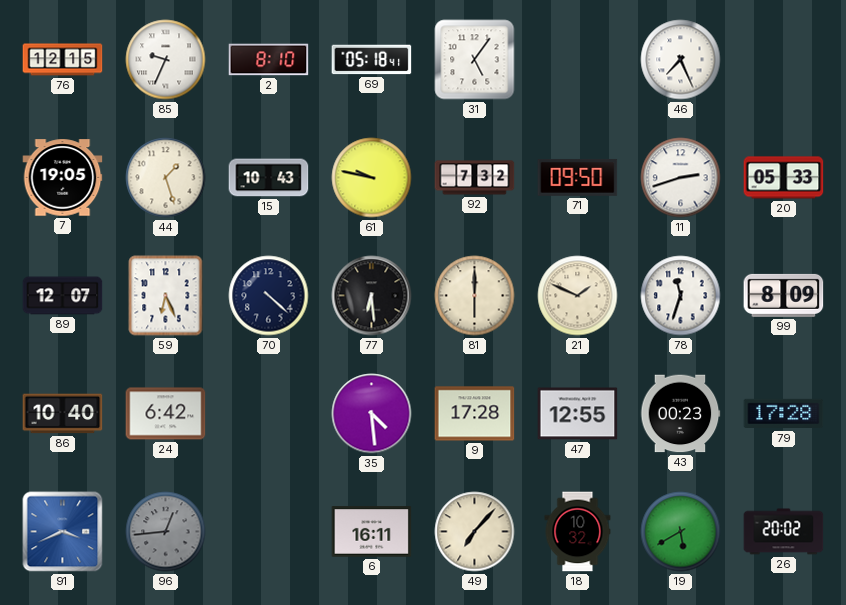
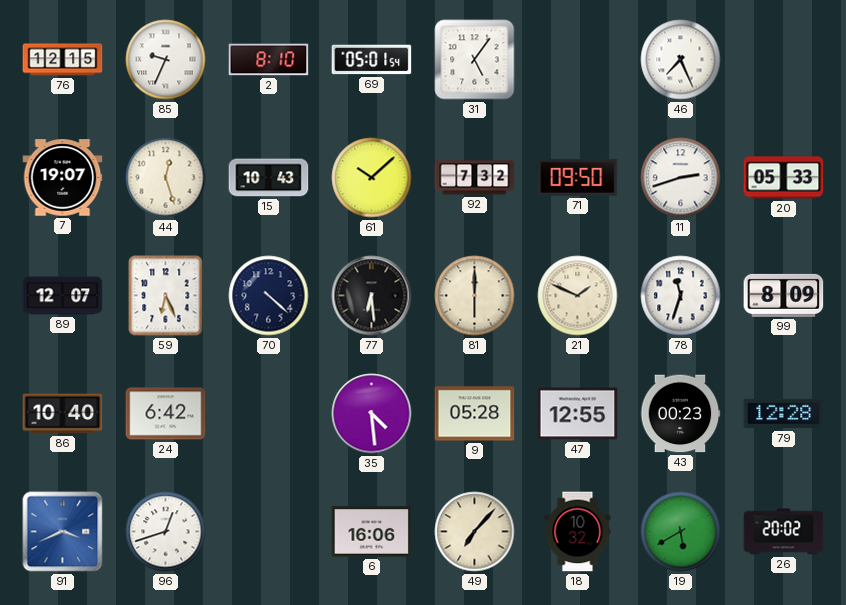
69: 05:18 -> 05:01
7: 19:05 -> 19:07
44: 1:27 -> 12:27
61: 9:47 -> 10:08
9: 17:28 -> 05:28
79: 17:28 -> 12:28
96: 12:44 -> 12:42
96 dial: grey -> white
6: 16:11 -> 16:06
